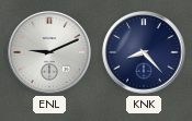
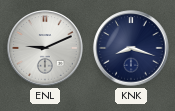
KNK: 8:23 -> 8:18
